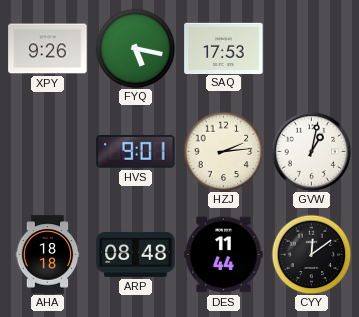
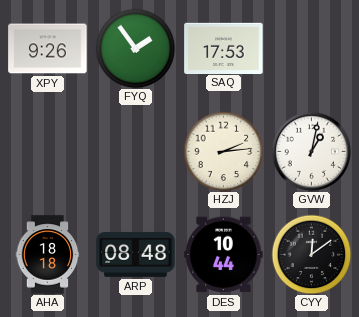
FYQ: 5:17 -> 1:54
HVS: 9:01 -> none
DES: 11:44 -> 10:44
